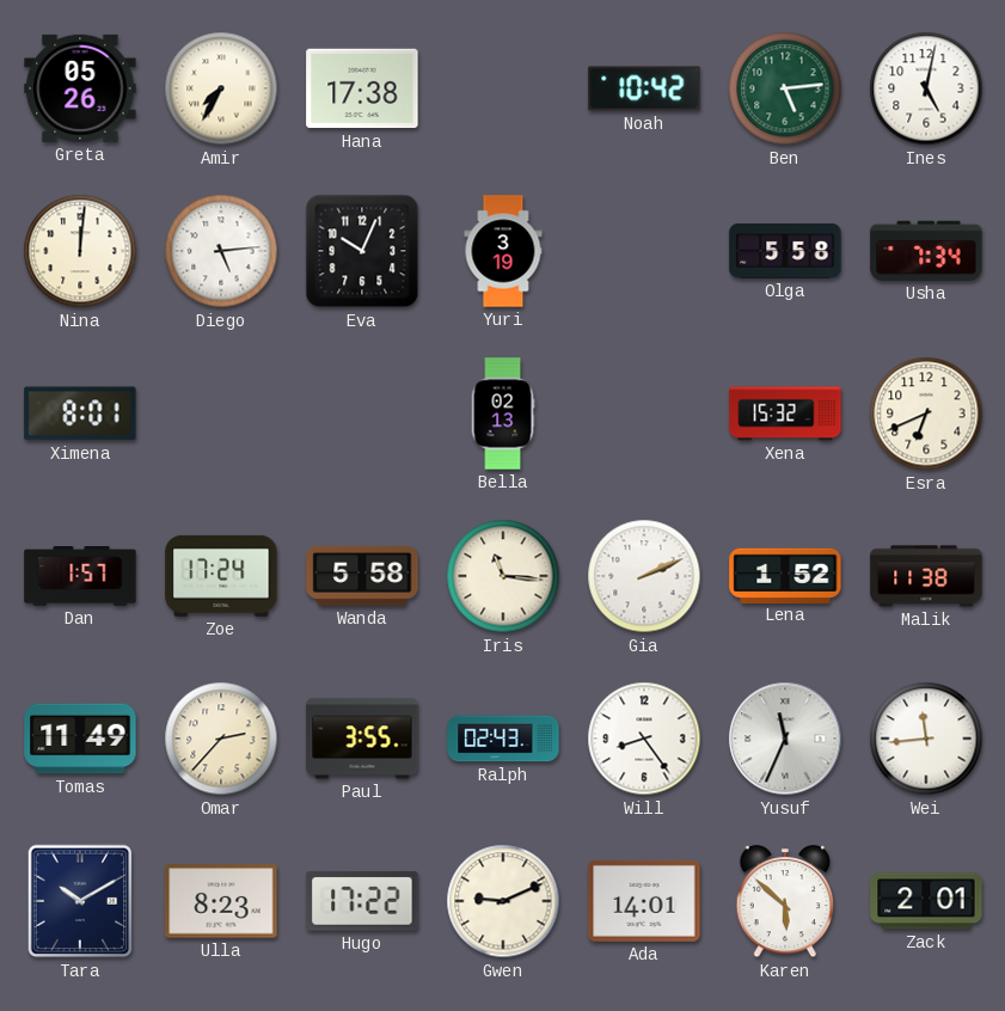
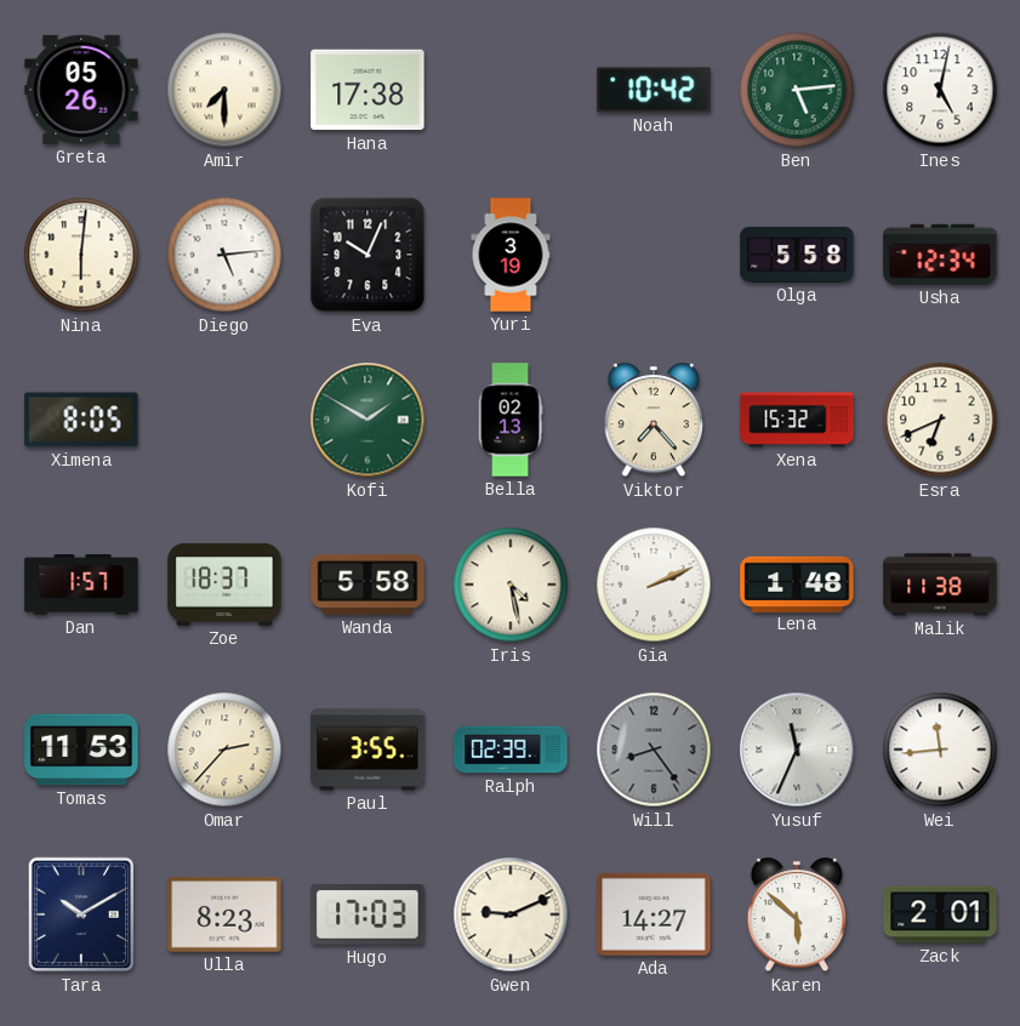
Amir: 7:35 -> 7:30
Nina: 12:01 -> 6:01
Usha: 7:34 -> 12:34
Ximena: 8:01 -> 8:05
Kofi: none -> 1:50
Viktor: none -> 7:23
Zoe: 17:24 -> 18:37
Iris: 11:16 -> 4:28
Lena: 1:52 -> 1:48
Tomas: 11:49 -> 11:53
Ralph: 02:43 -> 02:39
Will dial: white -> grey
Hugo: 17:22 -> 17:03
Ada: 14:01 -> 14:27
